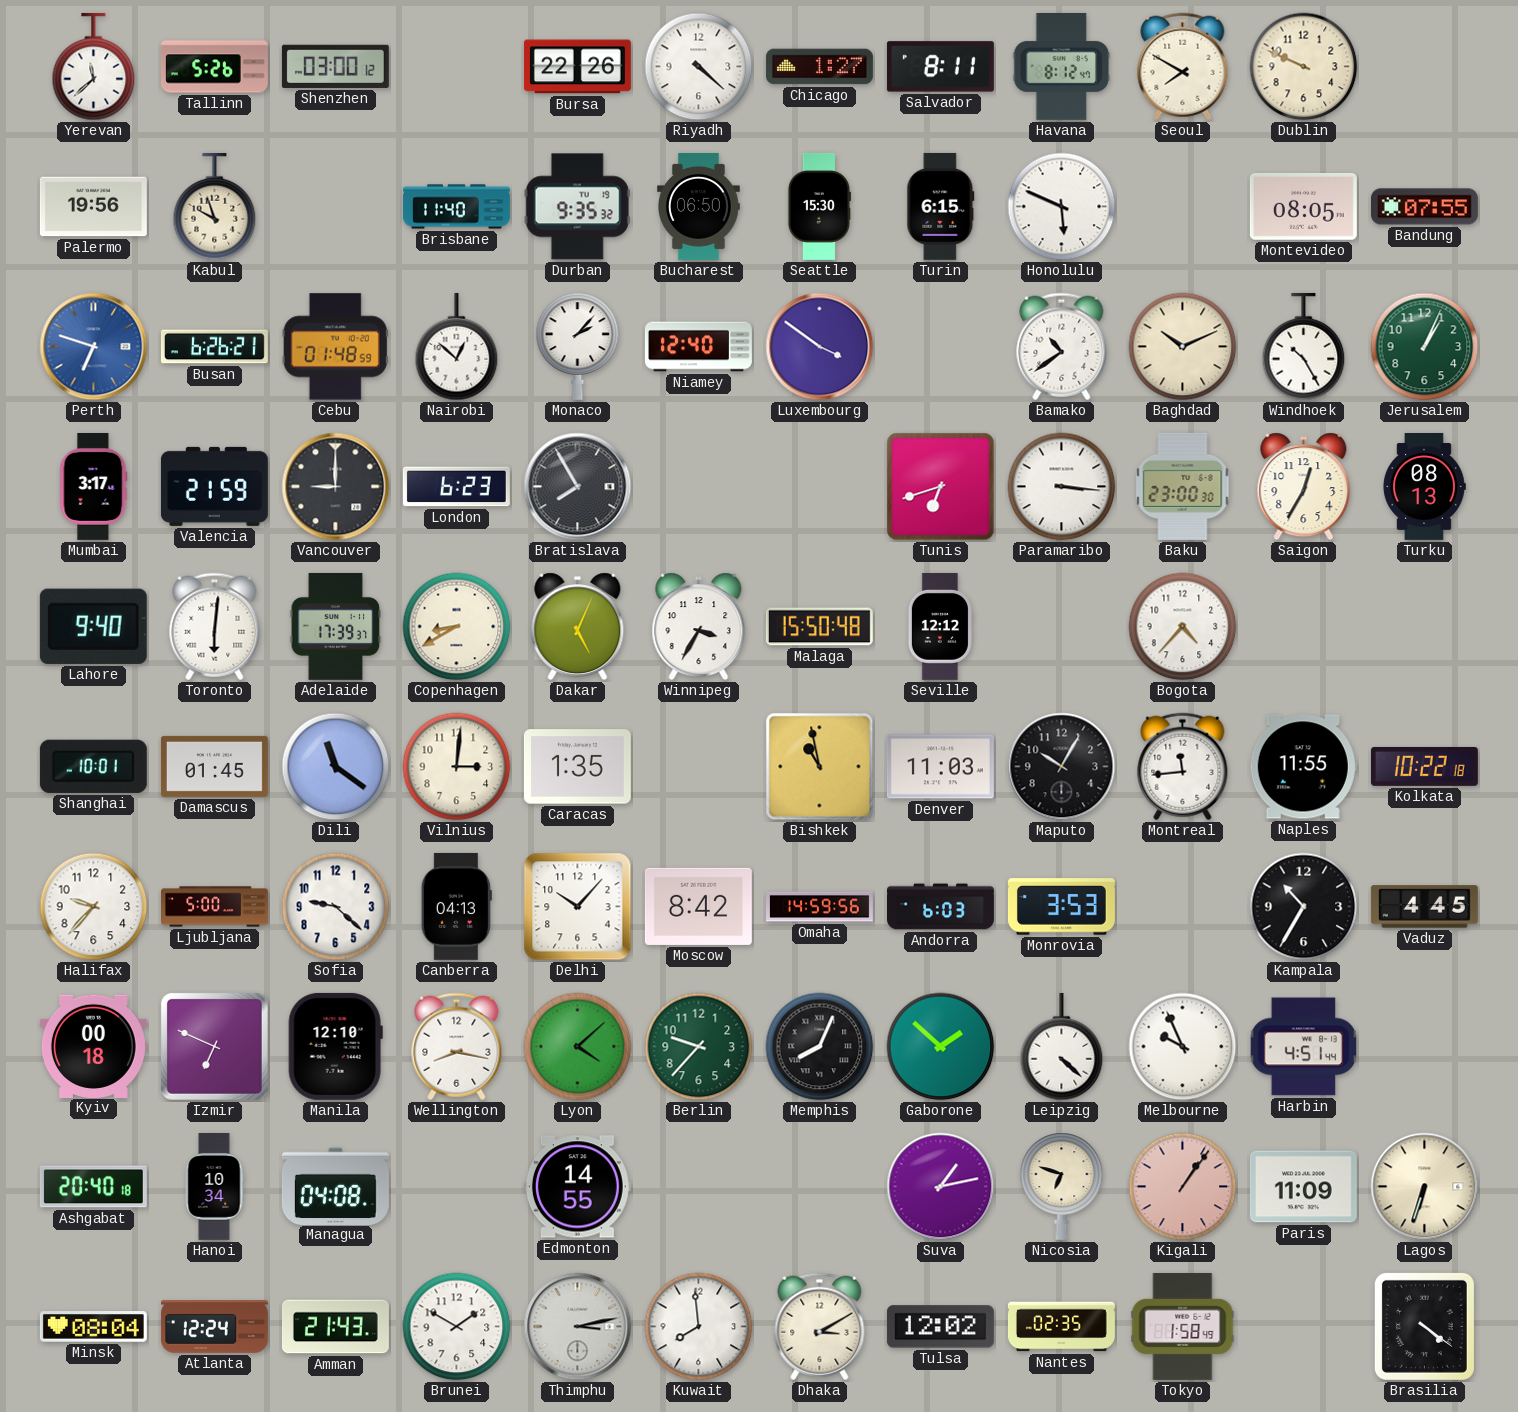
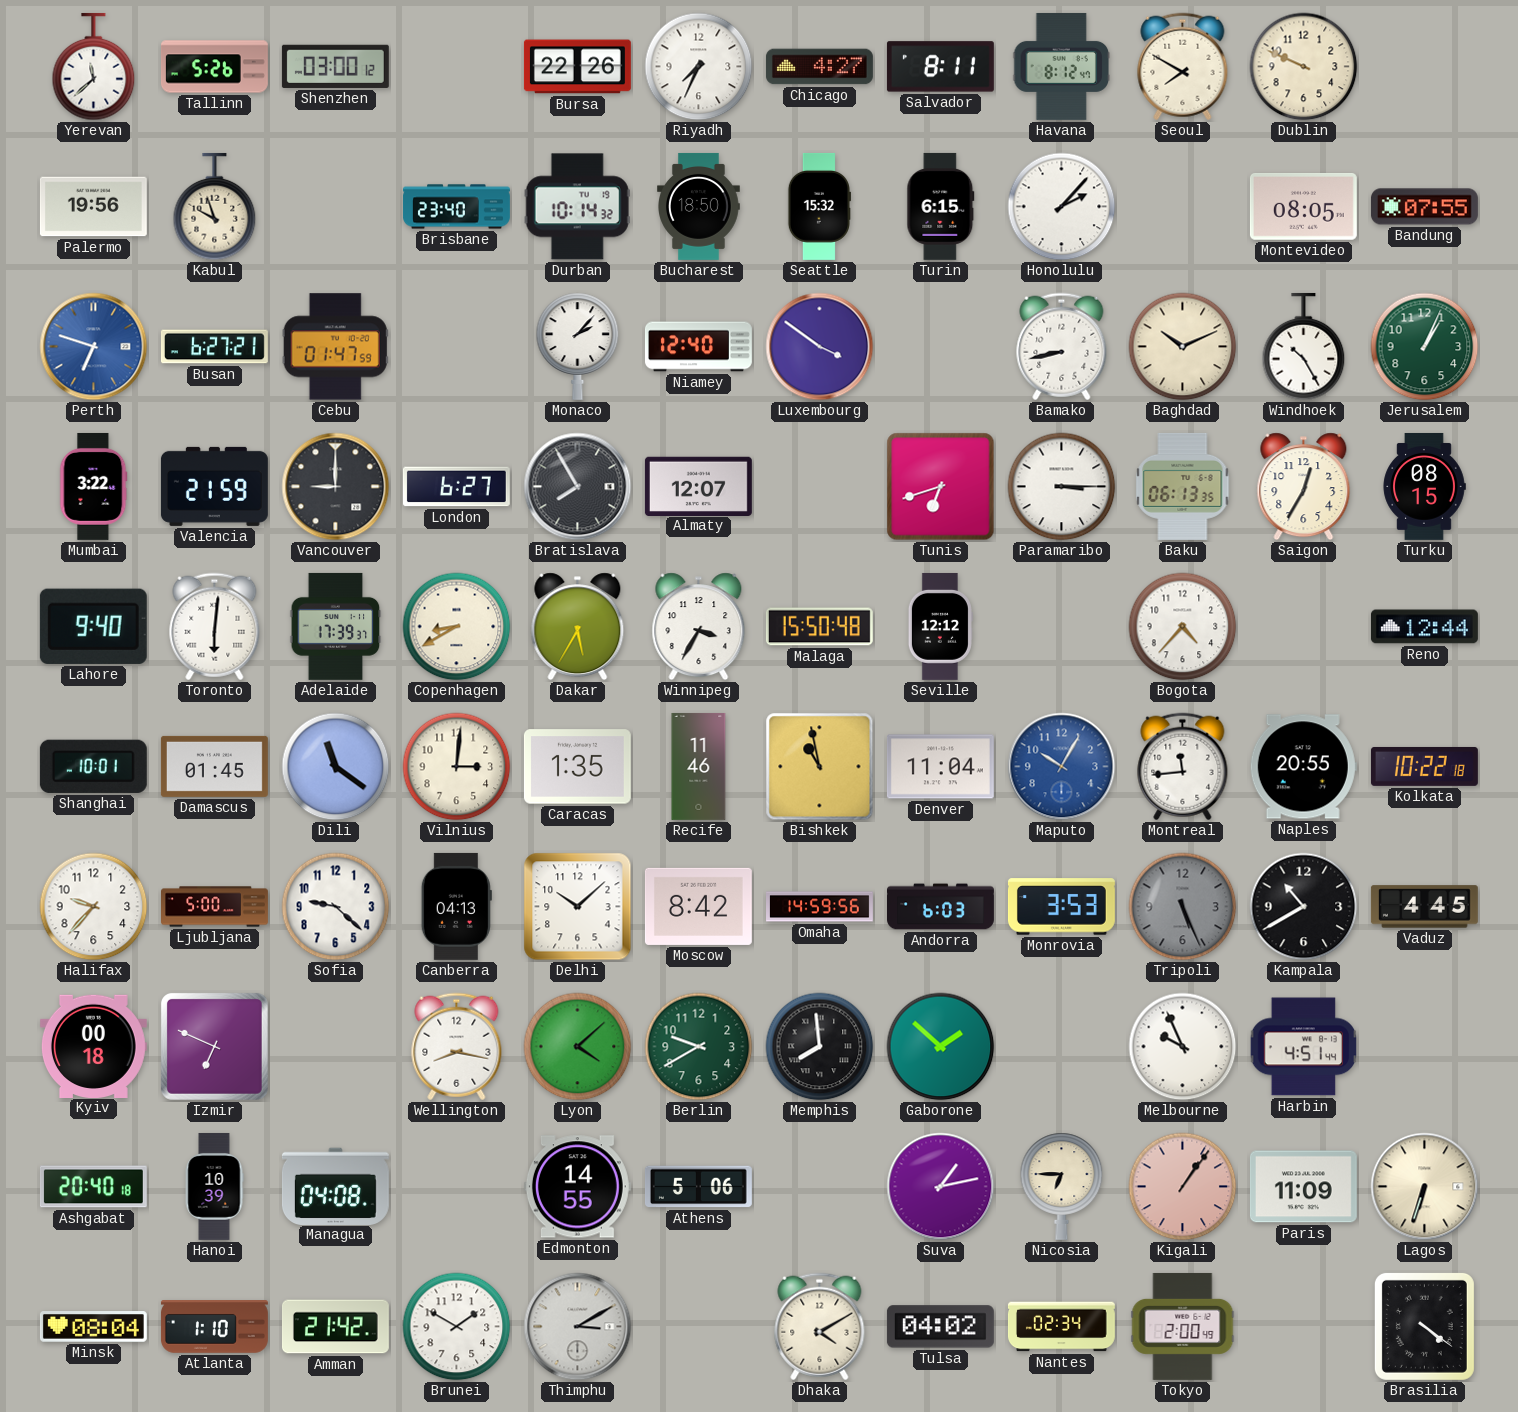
Riyadh: 4:22 -> 7:34
Chicago: 1:27 -> 4:27
Brisbane: 11:40 -> 23:40
Durban: 9:35 -> 10:14
Bucharest: 06:50 -> 18:50
Seattle: 15:30 -> 15:32
Honolulu: 5:49 -> 2:07
Busan: 6:26 -> 6:27
Cebu: 01:48 -> 01:47
Nairobi: 12:52 -> none
Bamako: 10:39 -> 8:43
Mumbai: 3:17 -> 3:22
London: 6:23 -> 6:27
Almaty: none -> 12:07
Paramaribo: 3:16 -> 3:15
Baku: 23:00 -> 06:13
Turku: 08:13 -> 08:15
Dakar: 5:04 -> 5:35
Reno: none -> 12:44
Recife: none -> 11:46
Denver: 11:03 -> 11:04
Maputo dial: black -> blue
Naples: 11:55 -> 20:55
Delhi: 10:07 -> 10:08
Tripoli: none -> 5:26
Kampala: 10:35 -> 10:40
Manila: 12:10 -> none
Berlin: 9:37 -> 9:40
Memphis: 8:04 -> 7:59
Leipzig: 4:22 -> none
Hanoi: 10:34 -> 10:39
Athens: none -> 5:06
Nicosia: 6:48 -> 6:45
Atlanta: 12:24 -> 1:10
Amman: 21:43 -> 21:42
Thimphu: 3:13 -> 3:10
Kuwait: 7:59 -> none
Dhaka: 3:10 -> 4:10
Tulsa: 12:02 -> 04:02
Nantes: 02:35 -> 02:34
Tokyo: 1:58 -> 2:00
